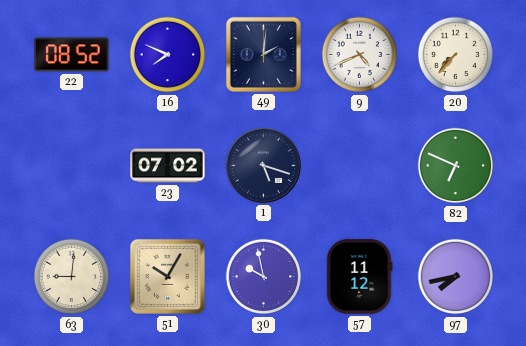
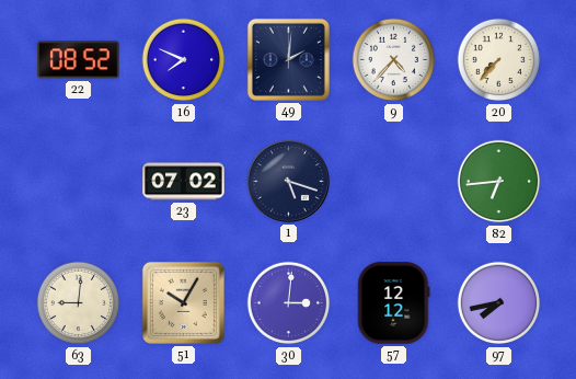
9: 4:41 -> 4:37
82: 6:49 -> 6:44
30: 9:58 -> 3:01
57: 11:12 -> 12:12
